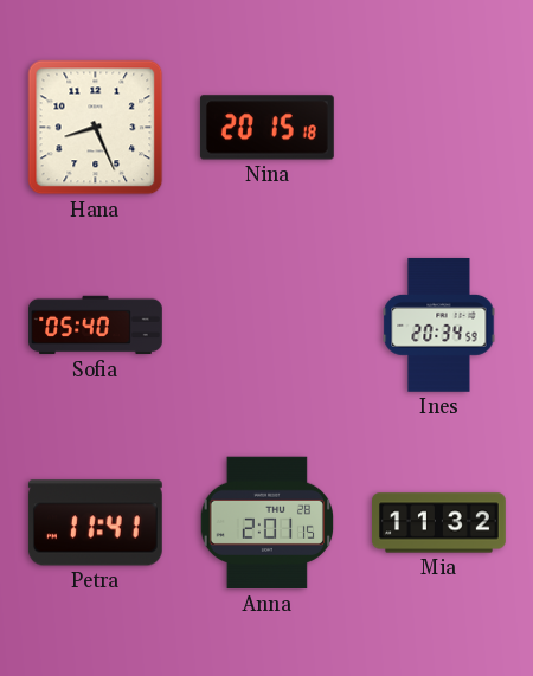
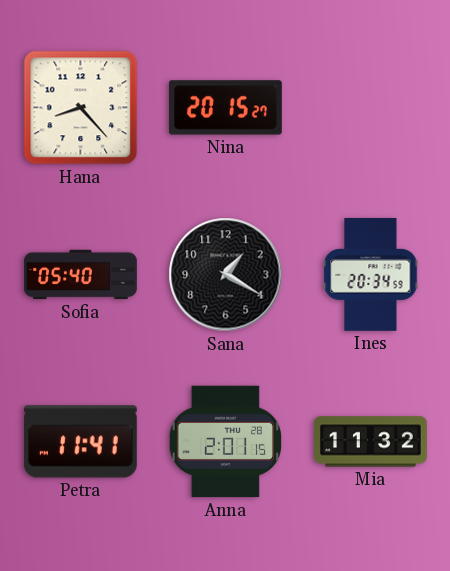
Hana: 8:26 -> 8:23
Nina: 20:15:18 -> 20:15:27
Sana: none -> 1:20
